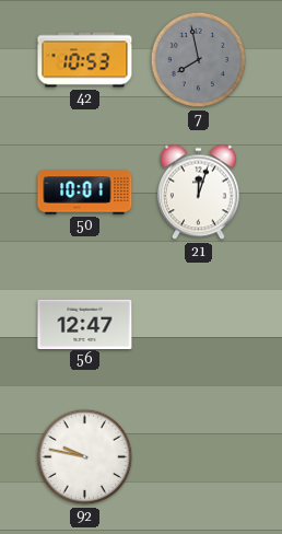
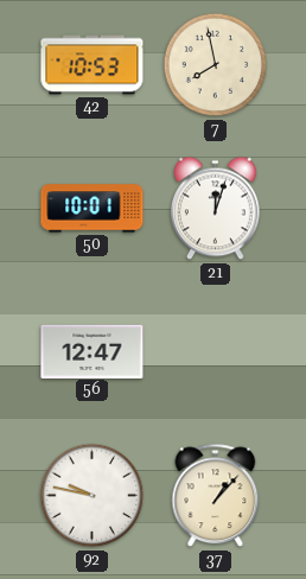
7 dial: grey -> cream
37: none -> 1:07
